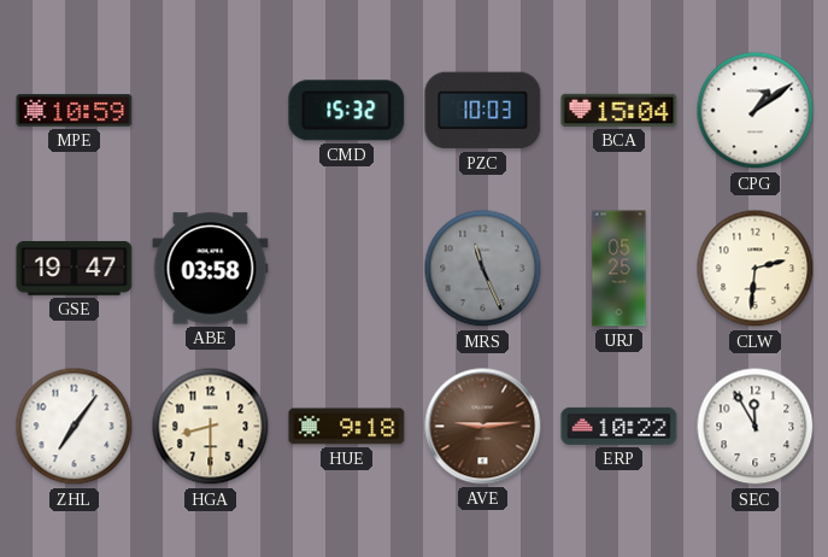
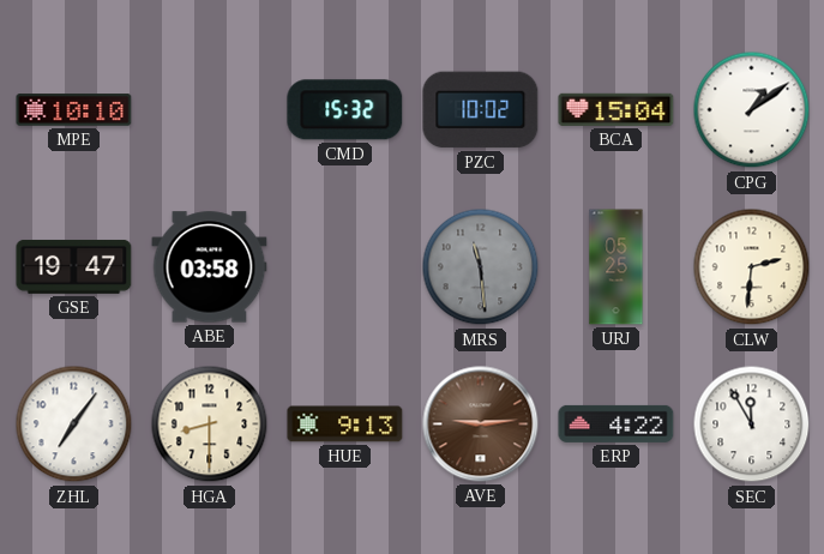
MPE: 10:59 -> 10:10
PZC: 10:03 -> 10:02
MRS: 11:26 -> 11:29
HUE: 9:18 -> 9:13
ERP: 10:22 -> 4:22
